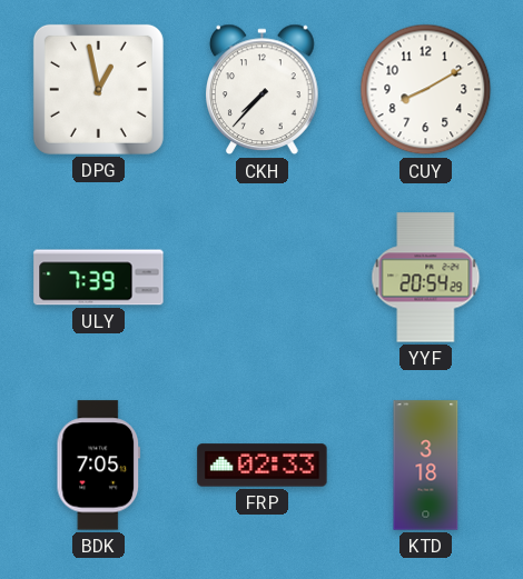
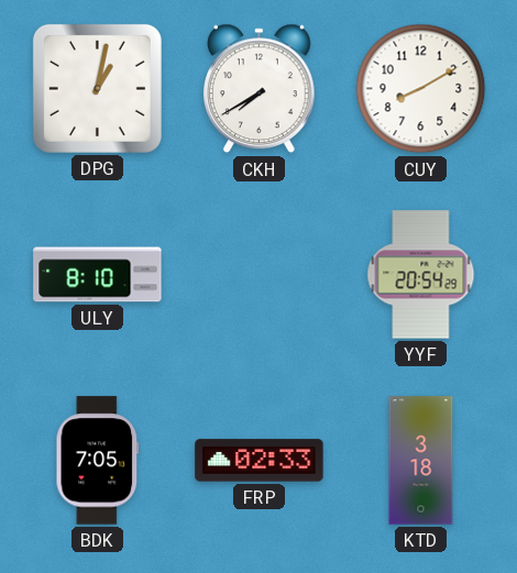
DPG: 12:58 -> 1:02
CKH: 7:37 -> 7:40
ULY: 7:39 -> 8:10
